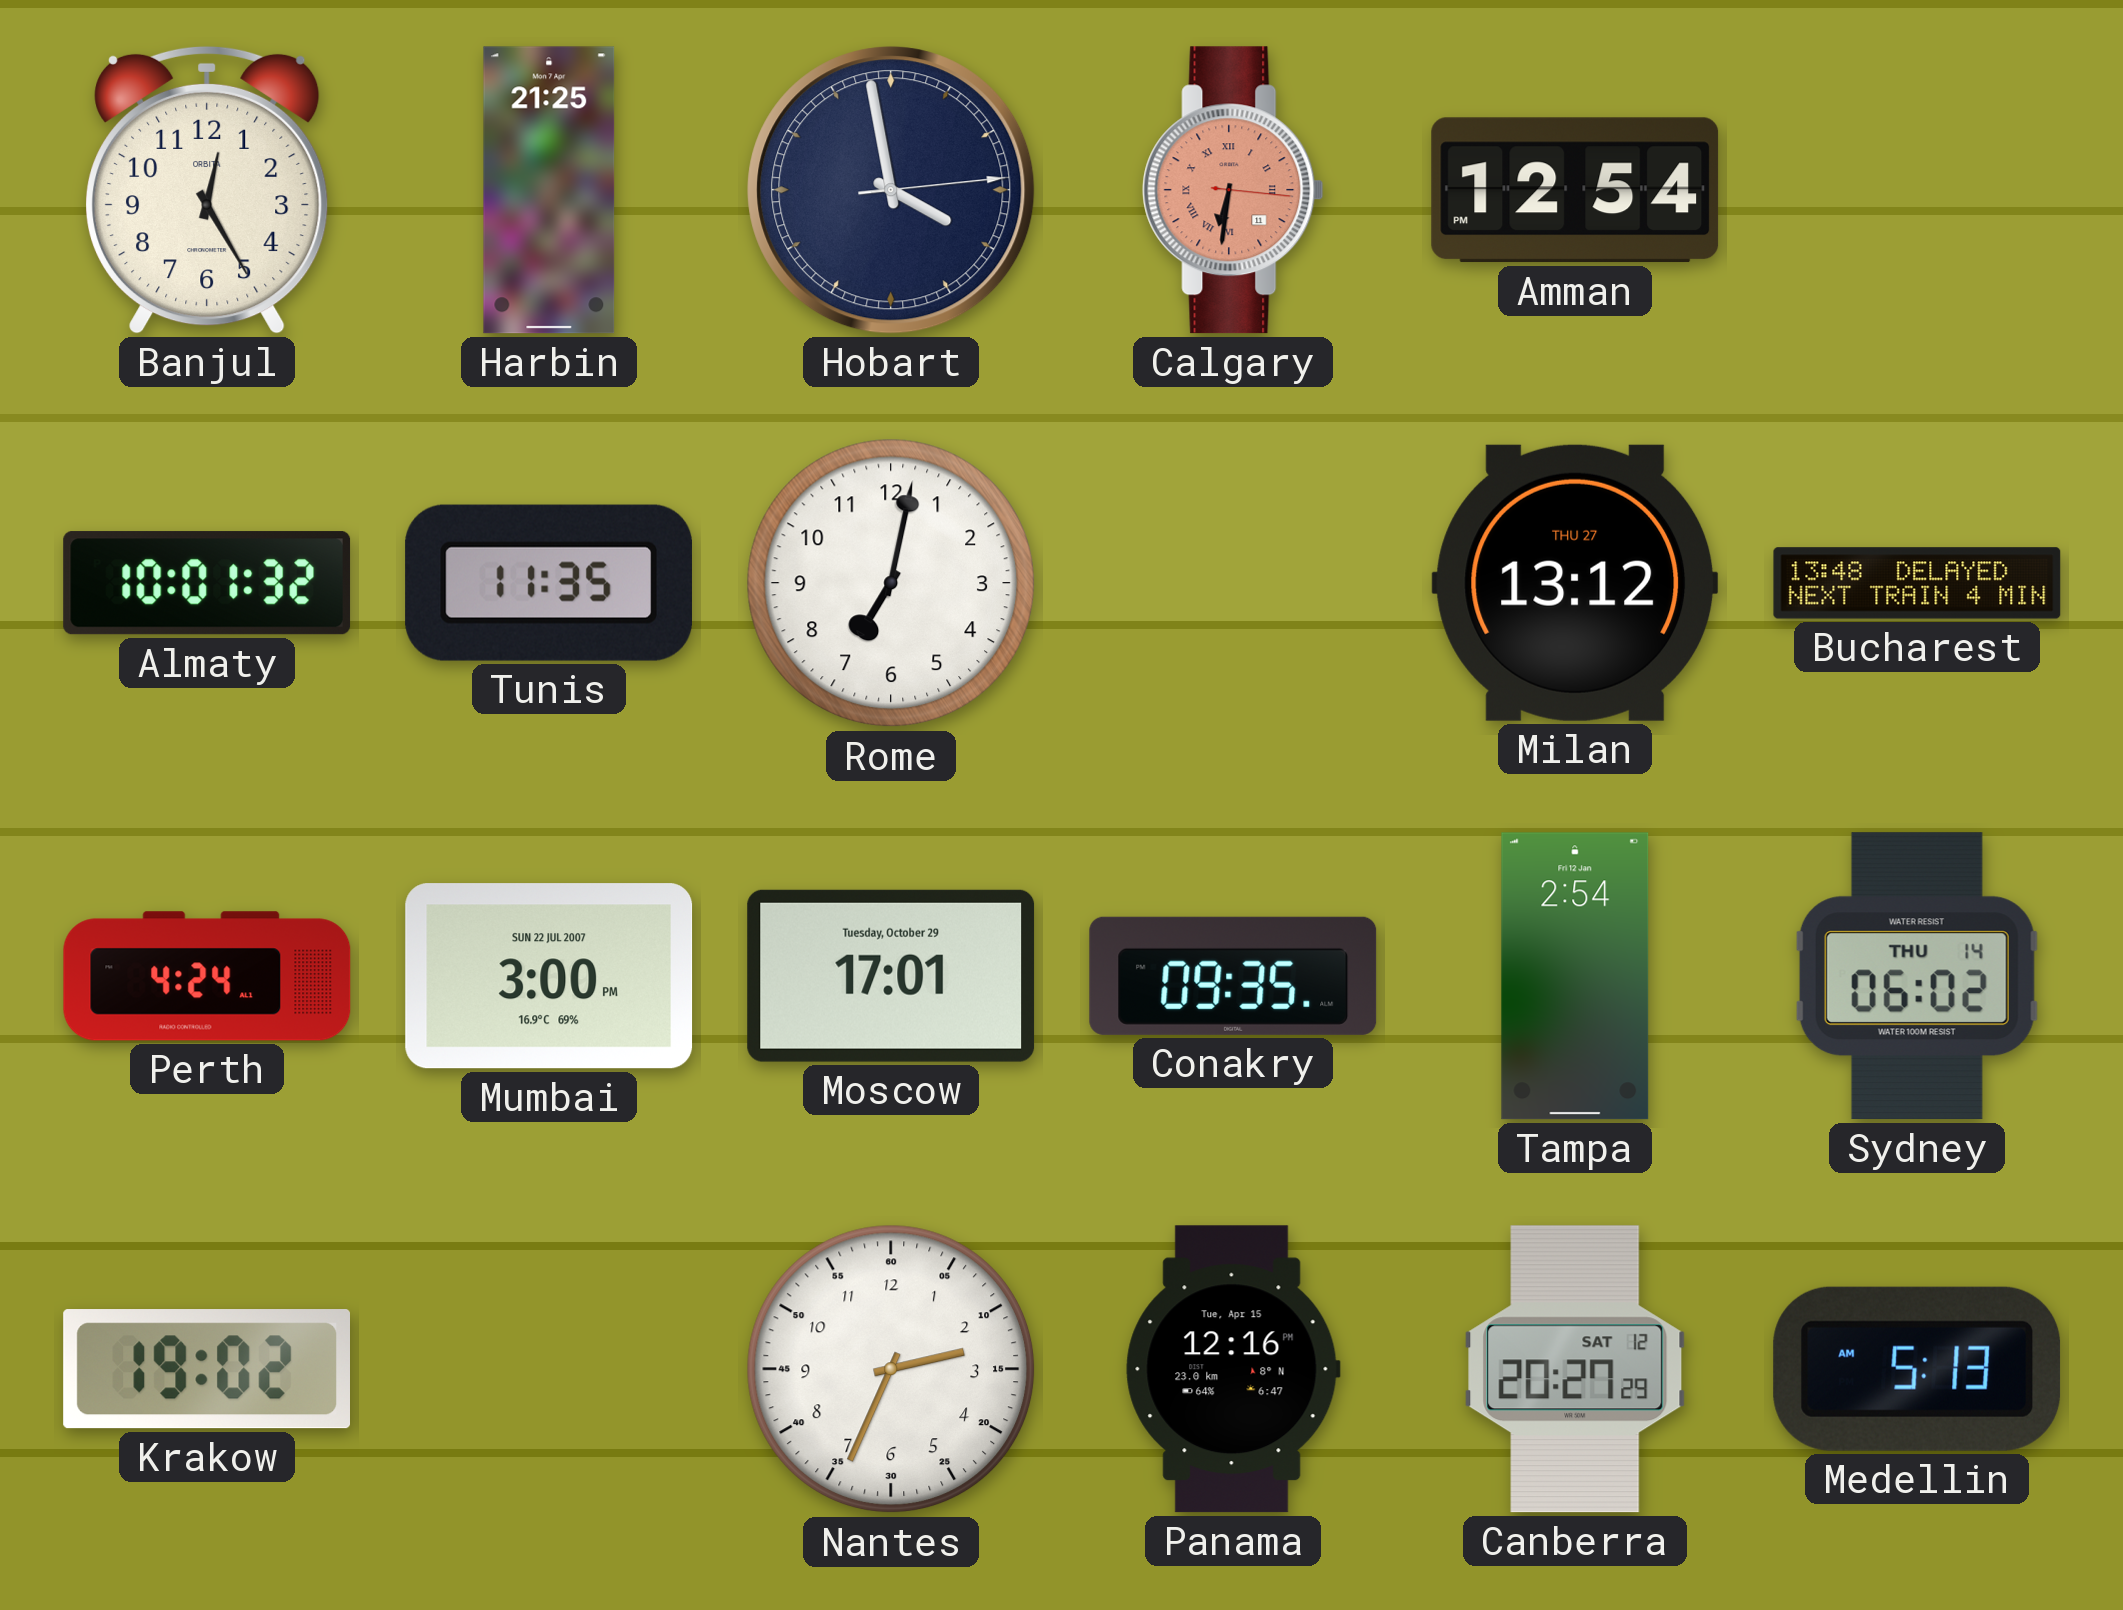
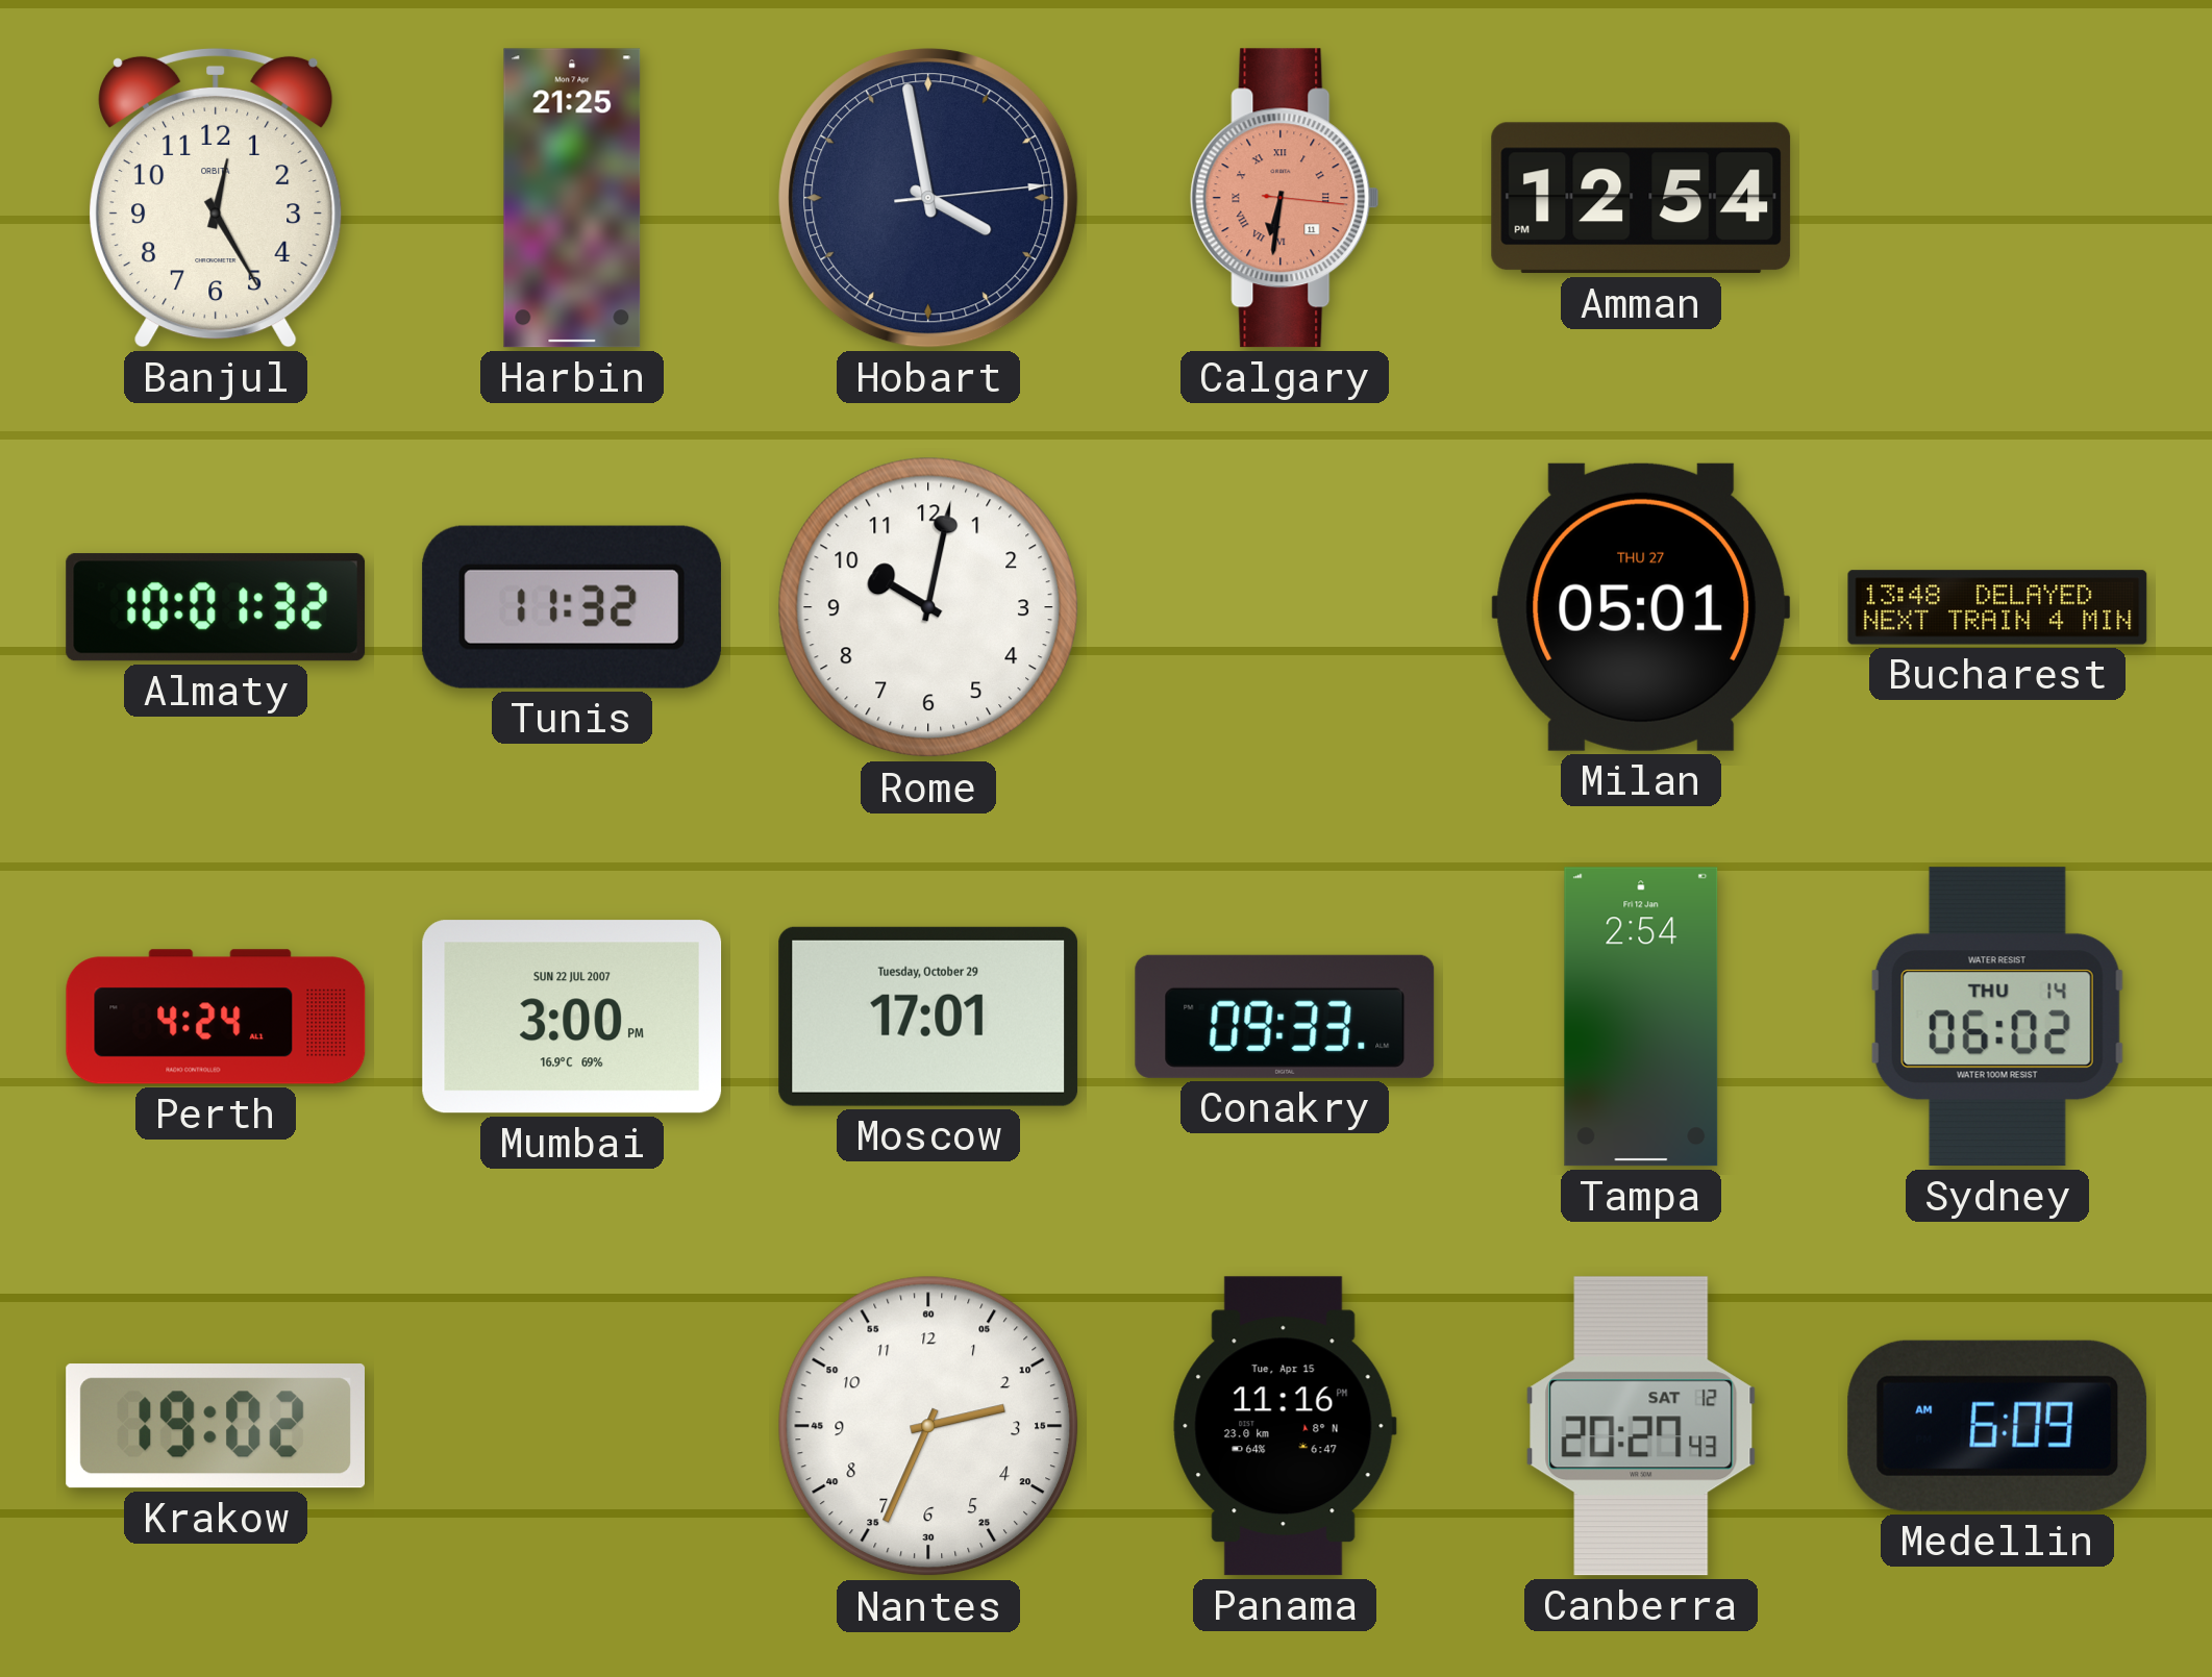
Tunis: 11:35 -> 11:32
Rome: 7:02 -> 10:02
Milan: 13:12 -> 05:01
Conakry: 09:35 -> 09:33
Panama: 12:16 -> 11:16
Canberra: 20:27:29 -> 20:27:43
Medellin: 5:13 -> 6:09
